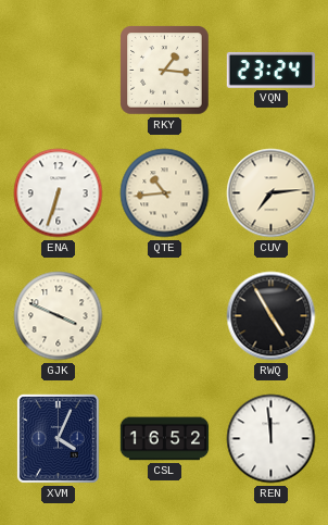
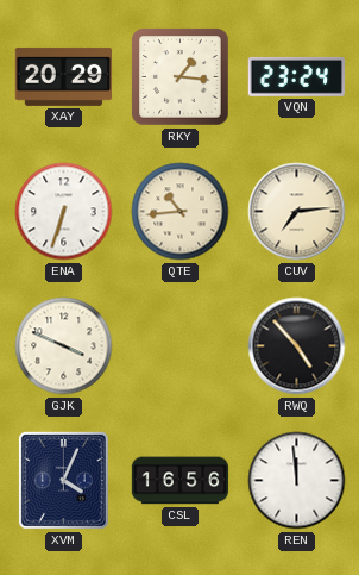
XAY: none -> 20:29
RWQ: 4:55 -> 4:53
CSL: 16:52 -> 16:56
